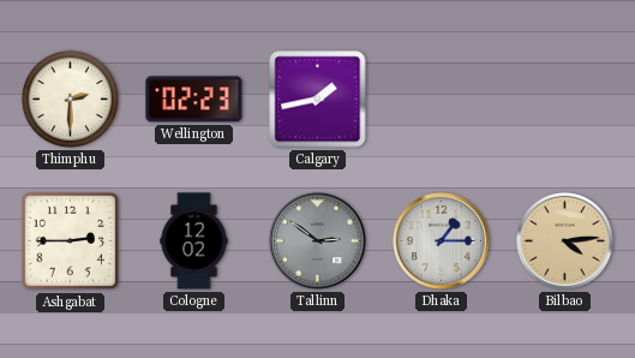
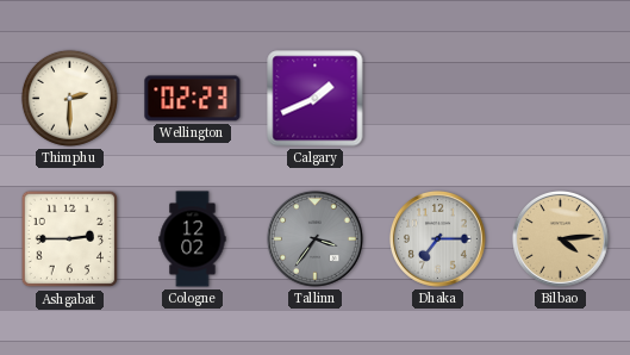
Calgary: 1:43 -> 1:41
Tallinn: 2:51 -> 3:36
Dhaka: 1:15 -> 7:15
